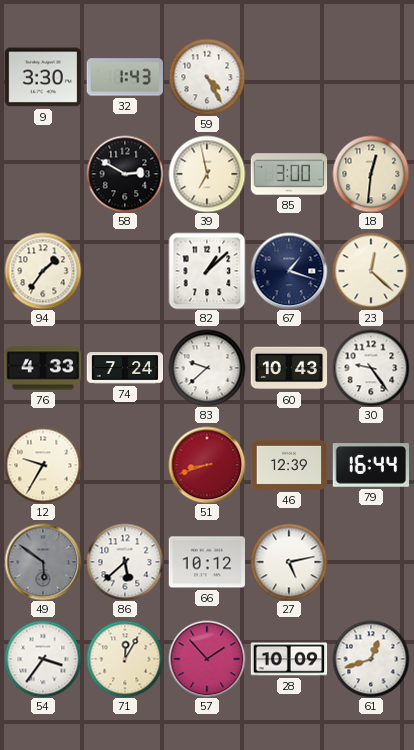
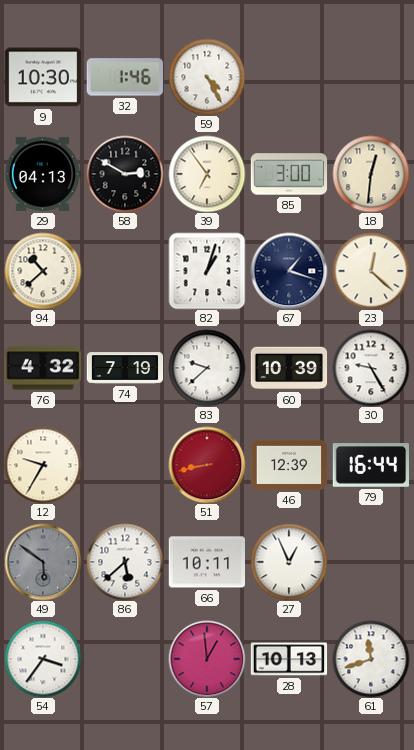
9: 3:30 -> 10:30
32: 1:43 -> 1:46
29: none -> 04:13
39: 6:58 -> 6:54
94: 1:36 -> 10:38
82: 1:08 -> 1:03
76: 4:33 -> 4:32
74: 7:24 -> 7:19
60: 10:43 -> 10:39
30: 9:24 -> 9:25
51: 8:42 -> 8:43
66: 10:12 -> 10:11
27: 5:13 -> 12:56
71: 12:05 -> none
57: 1:53 -> 12:59
28: 10:09 -> 10:13
61: 12:42 -> 11:42
